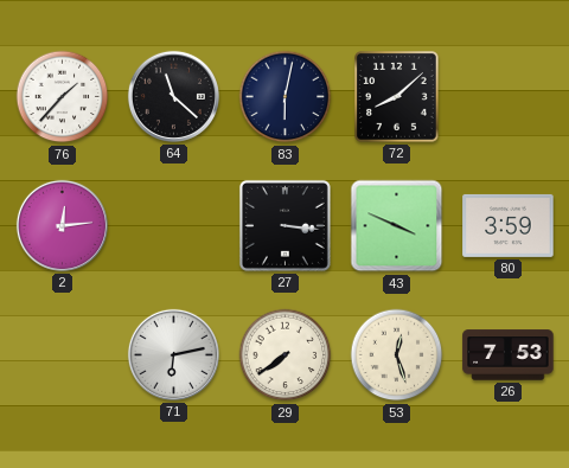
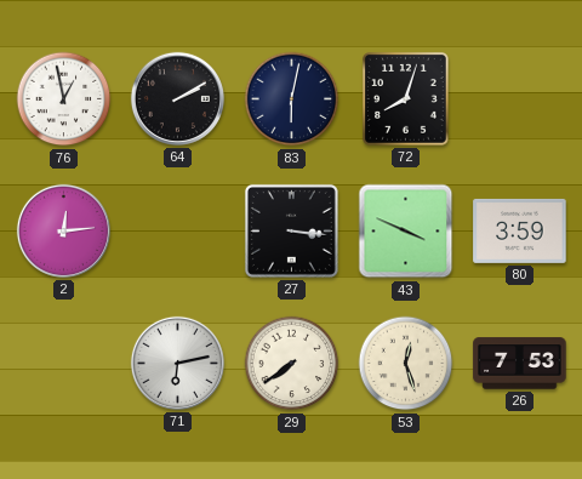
76: 1:37 -> 12:58
64: 11:22 -> 2:10
72: 8:08 -> 8:03
